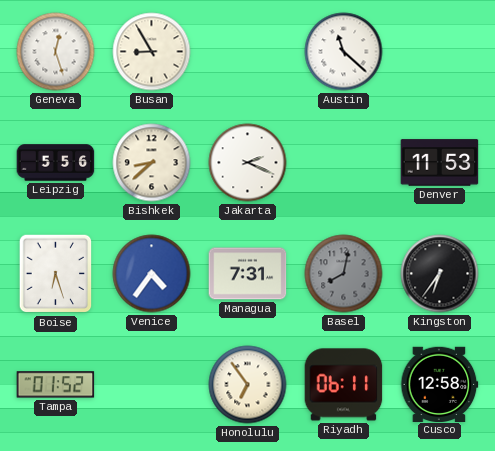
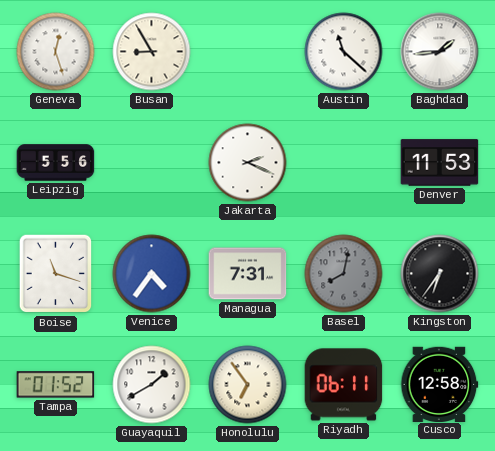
Baghdad: none -> 1:44
Bishkek: 8:38 -> none
Boise: 6:27 -> 11:18
Guayaquil: none -> 1:40
